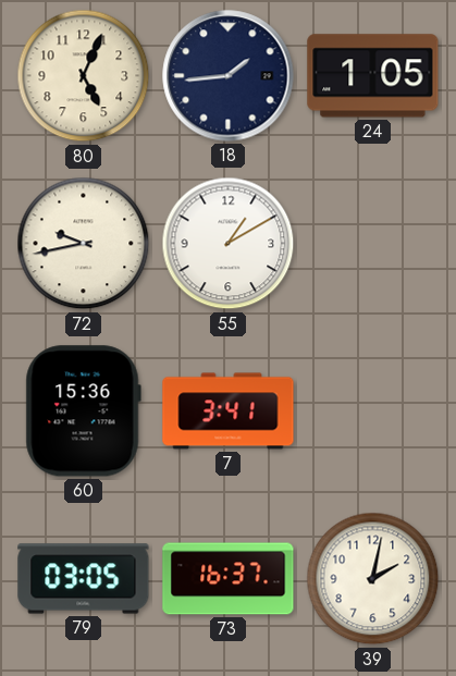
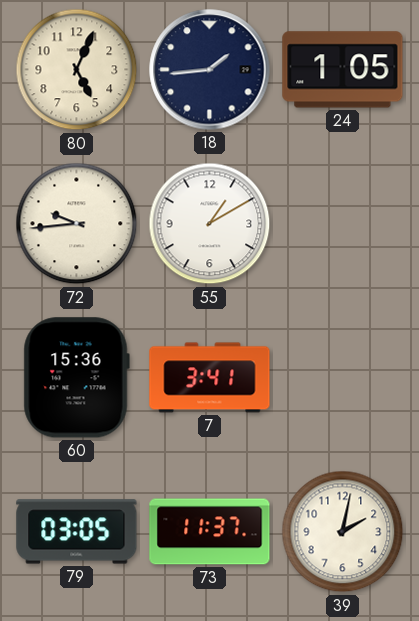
72: 9:43 -> 9:44
73: 16:37 -> 11:37
